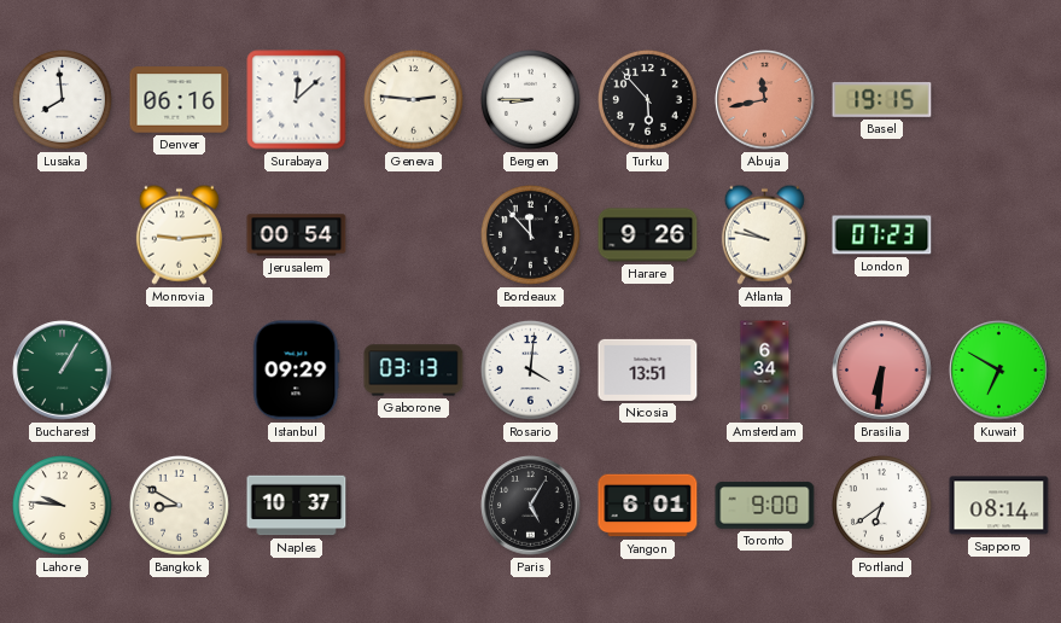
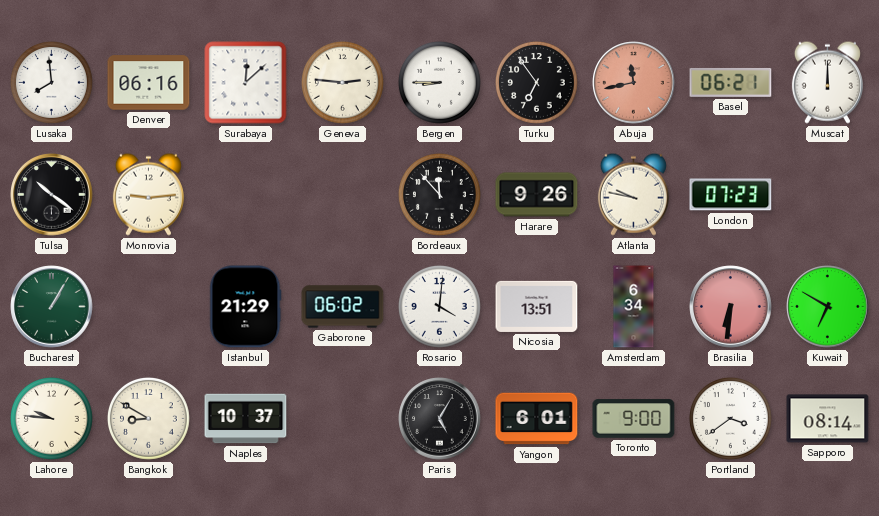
Turku: 5:53 -> 6:54
Basel: 19:15 -> 06:21
Muscat: none -> 12:00
Tulsa: none -> 10:21
Jerusalem: 00:54 -> none
Istanbul: 09:29 -> 21:29
Gaborone: 03:13 -> 06:02
Portland: 6:39 -> 3:39
